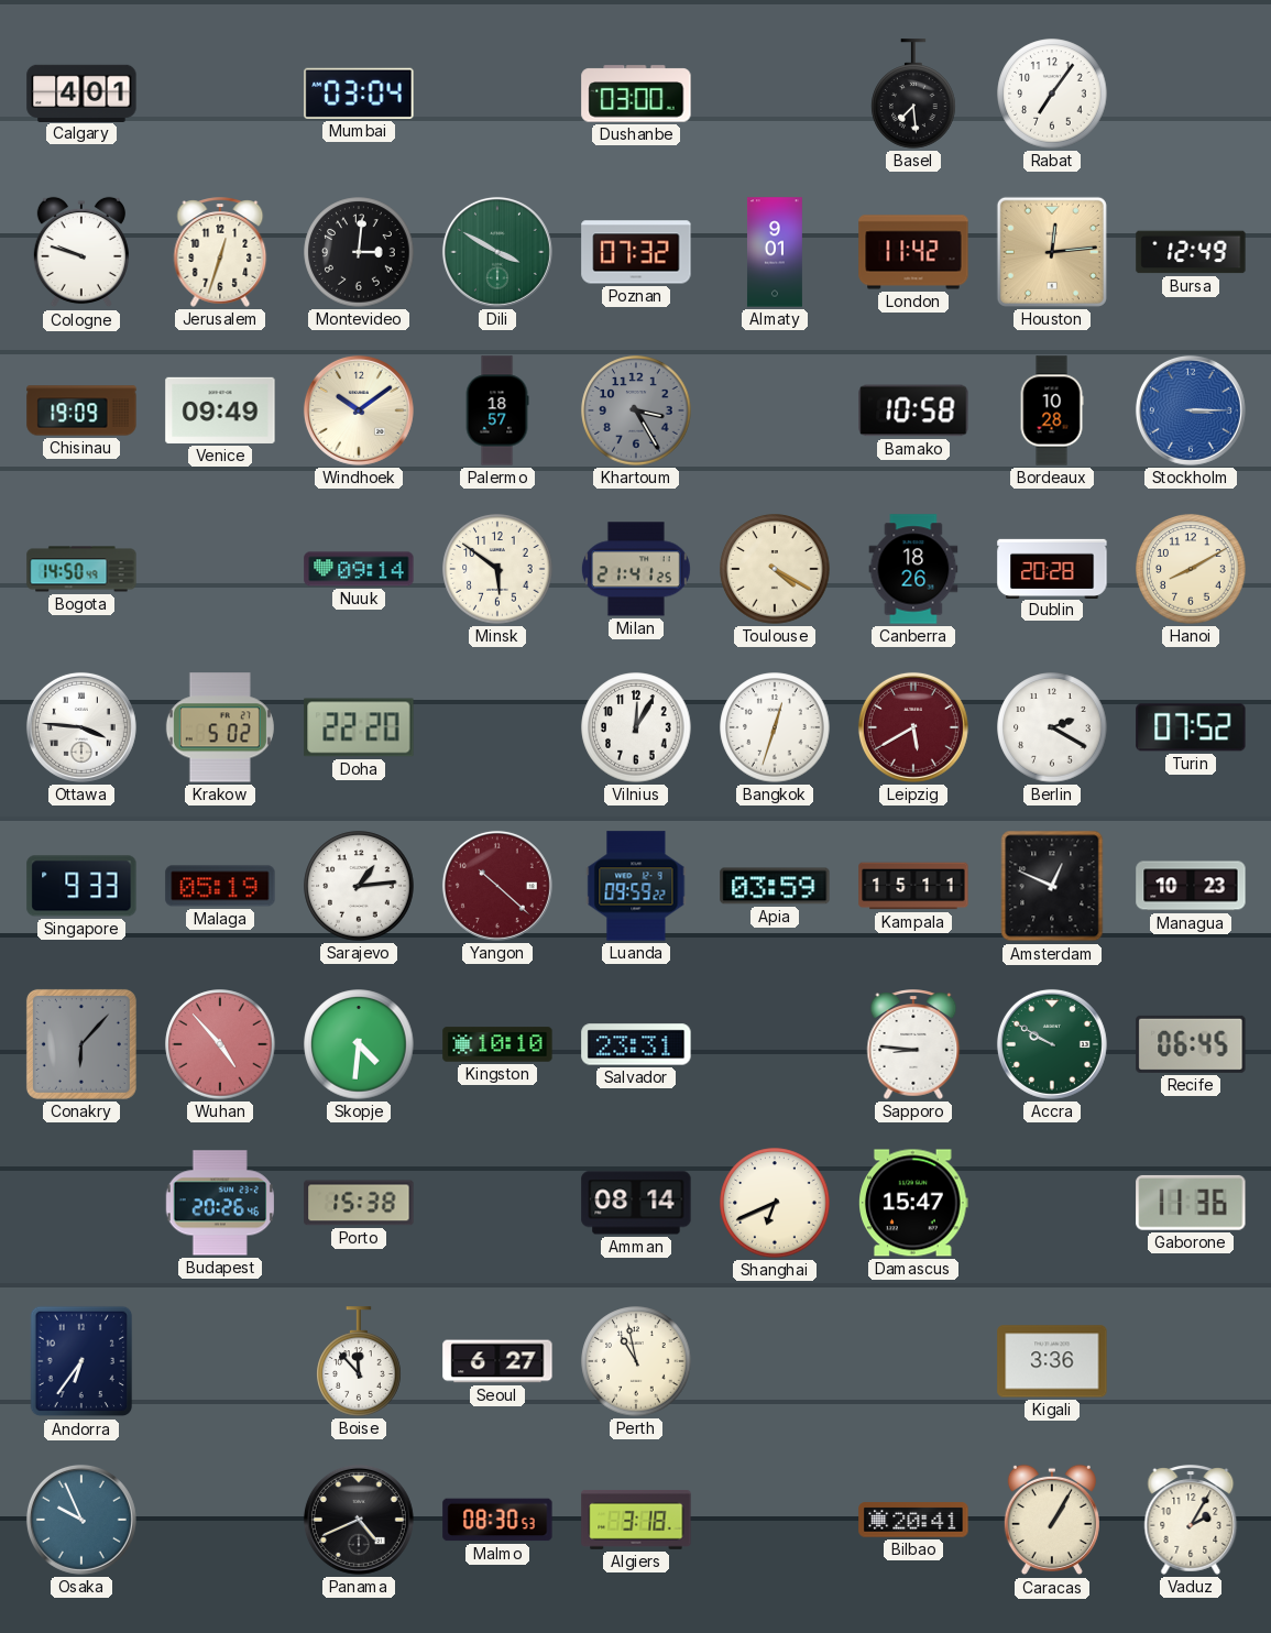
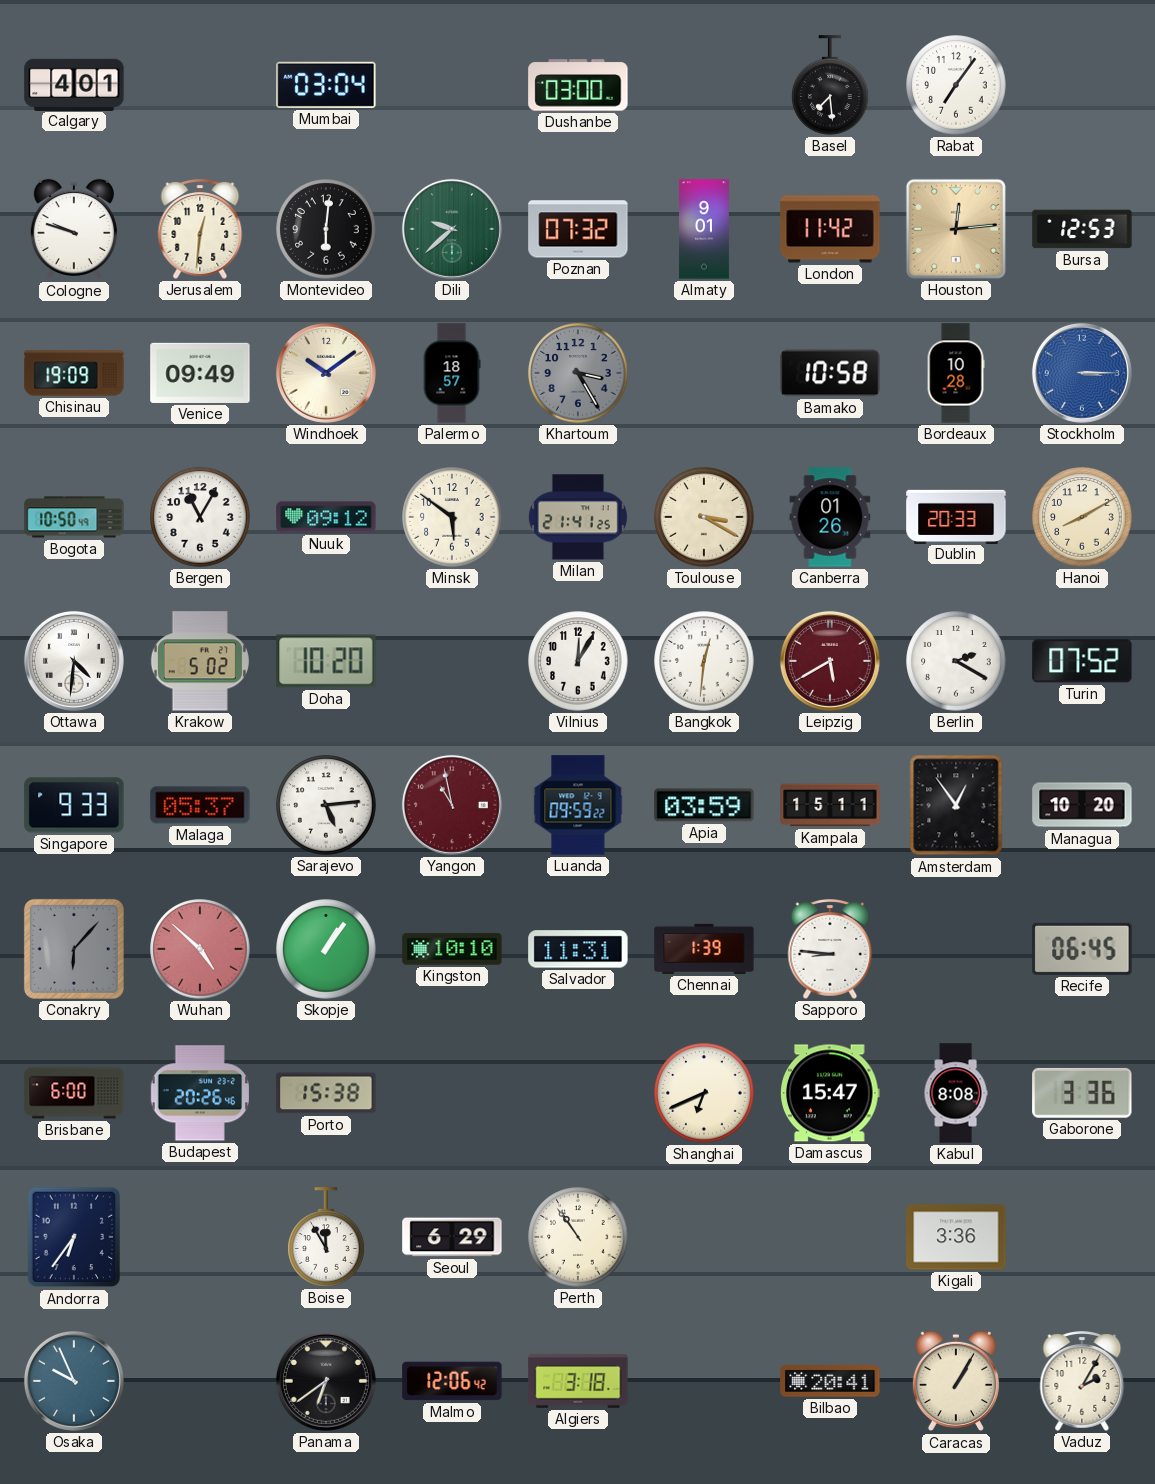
Jerusalem: 12:33 -> 12:31
Montevideo: 3:01 -> 6:01
Dili: 3:50 -> 9:38
Bursa: 12:49 -> 12:53
Bogota: 14:50 -> 10:50
Bergen: none -> 11:05
Nuuk: 09:14 -> 09:12
Toulouse: 4:20 -> 3:20
Canberra: 18:26 -> 01:26
Dublin: 20:28 -> 20:33
Ottawa: 3:46 -> 4:31
Doha: 22:20 -> 10:20
Bangkok: 12:33 -> 12:31
Malaga: 05:19 -> 05:37
Sarajevo: 1:14 -> 5:14
Yangon: 10:22 -> 10:58
Amsterdam: 12:49 -> 12:54
Managua: 10:23 -> 10:20
Wuhan: 4:53 -> 4:52
Skopje: 4:31 -> 1:06
Salvador: 23:31 -> 11:31
Chennai: none -> 1:39
Accra: 9:50 -> none
Brisbane: none -> 6:00
Amman: 08:14 -> none
Kabul: none -> 8:08
Gaborone: 11:36 -> 3:36
Boise: 11:53 -> 11:55
Seoul: 6:27 -> 6:29
Perth: 10:58 -> 10:54
Panama: 4:41 -> 6:39
Malmo: 08:30 -> 12:06
